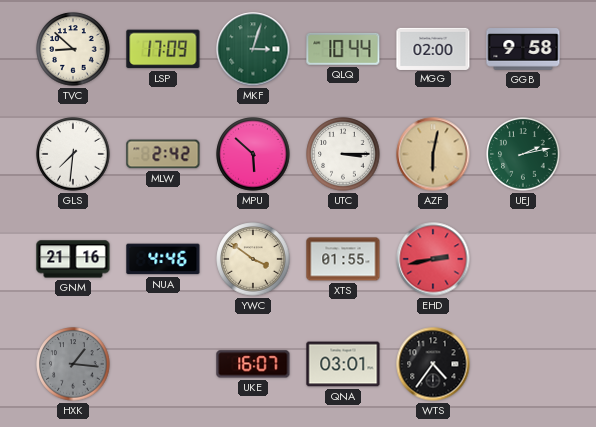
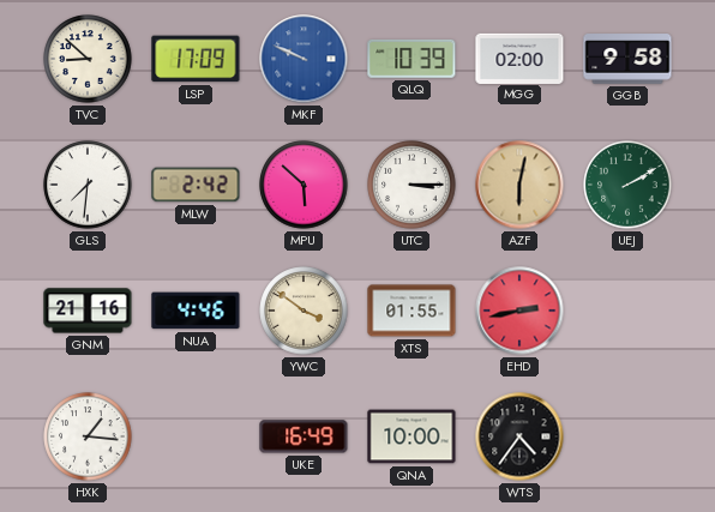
MKF: 3:03 -> 9:49
MKF dial: green -> blue
QLQ: 10:44 -> 10:39
UEJ: 2:13 -> 2:10
HXK dial: grey -> white
UKE: 16:07 -> 16:49
QNA: 03:01 -> 10:00
